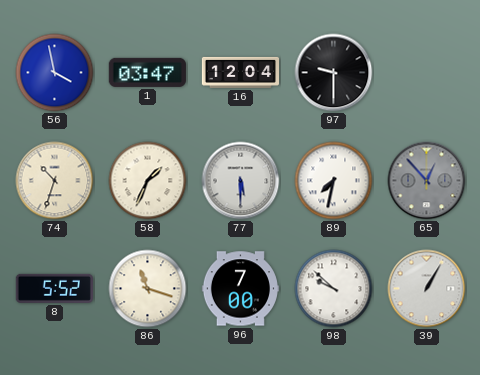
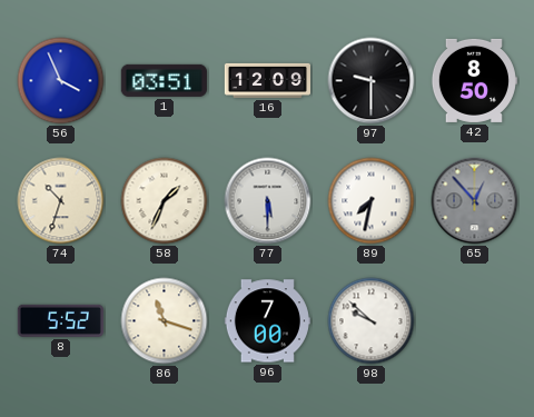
56: 3:58 -> 3:56
1: 03:47 -> 03:51
16: 12:04 -> 12:09
42: none -> 8:50
39: 1:05 -> none
